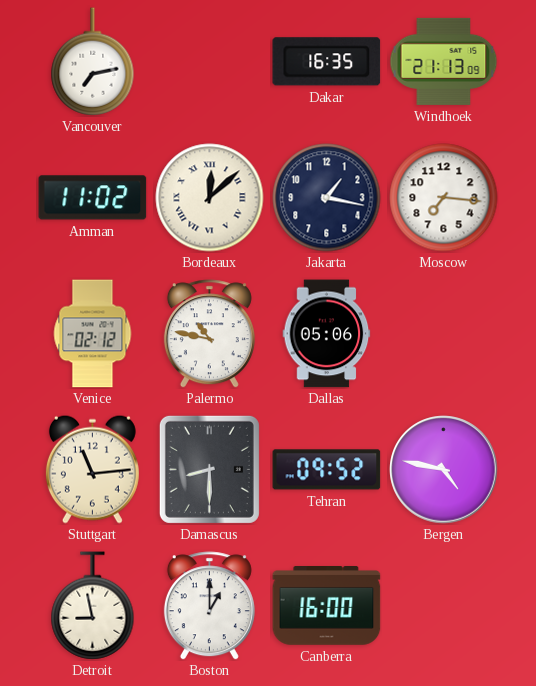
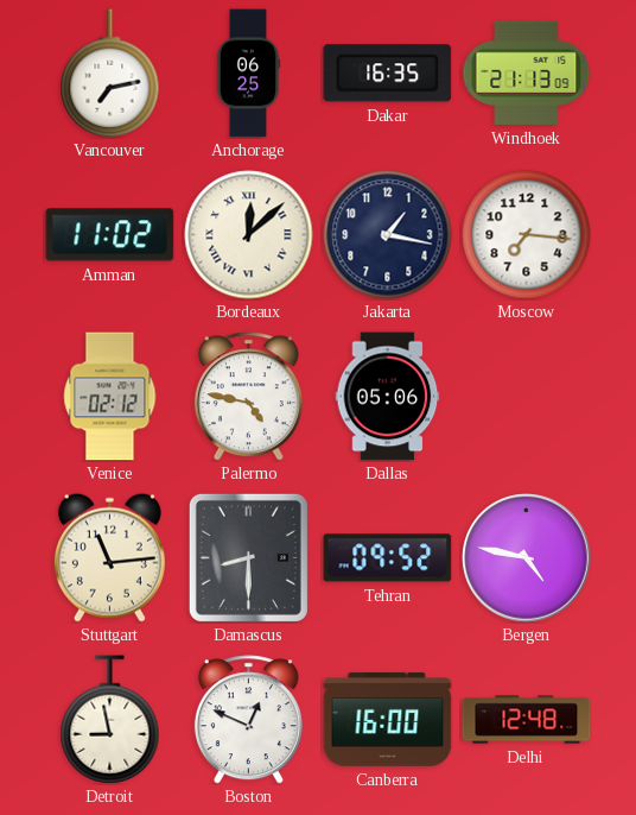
Anchorage: none -> 06:25
Palermo: 10:47 -> 4:47
Boston: 1:00 -> 12:49
Delhi: none -> 12:48
